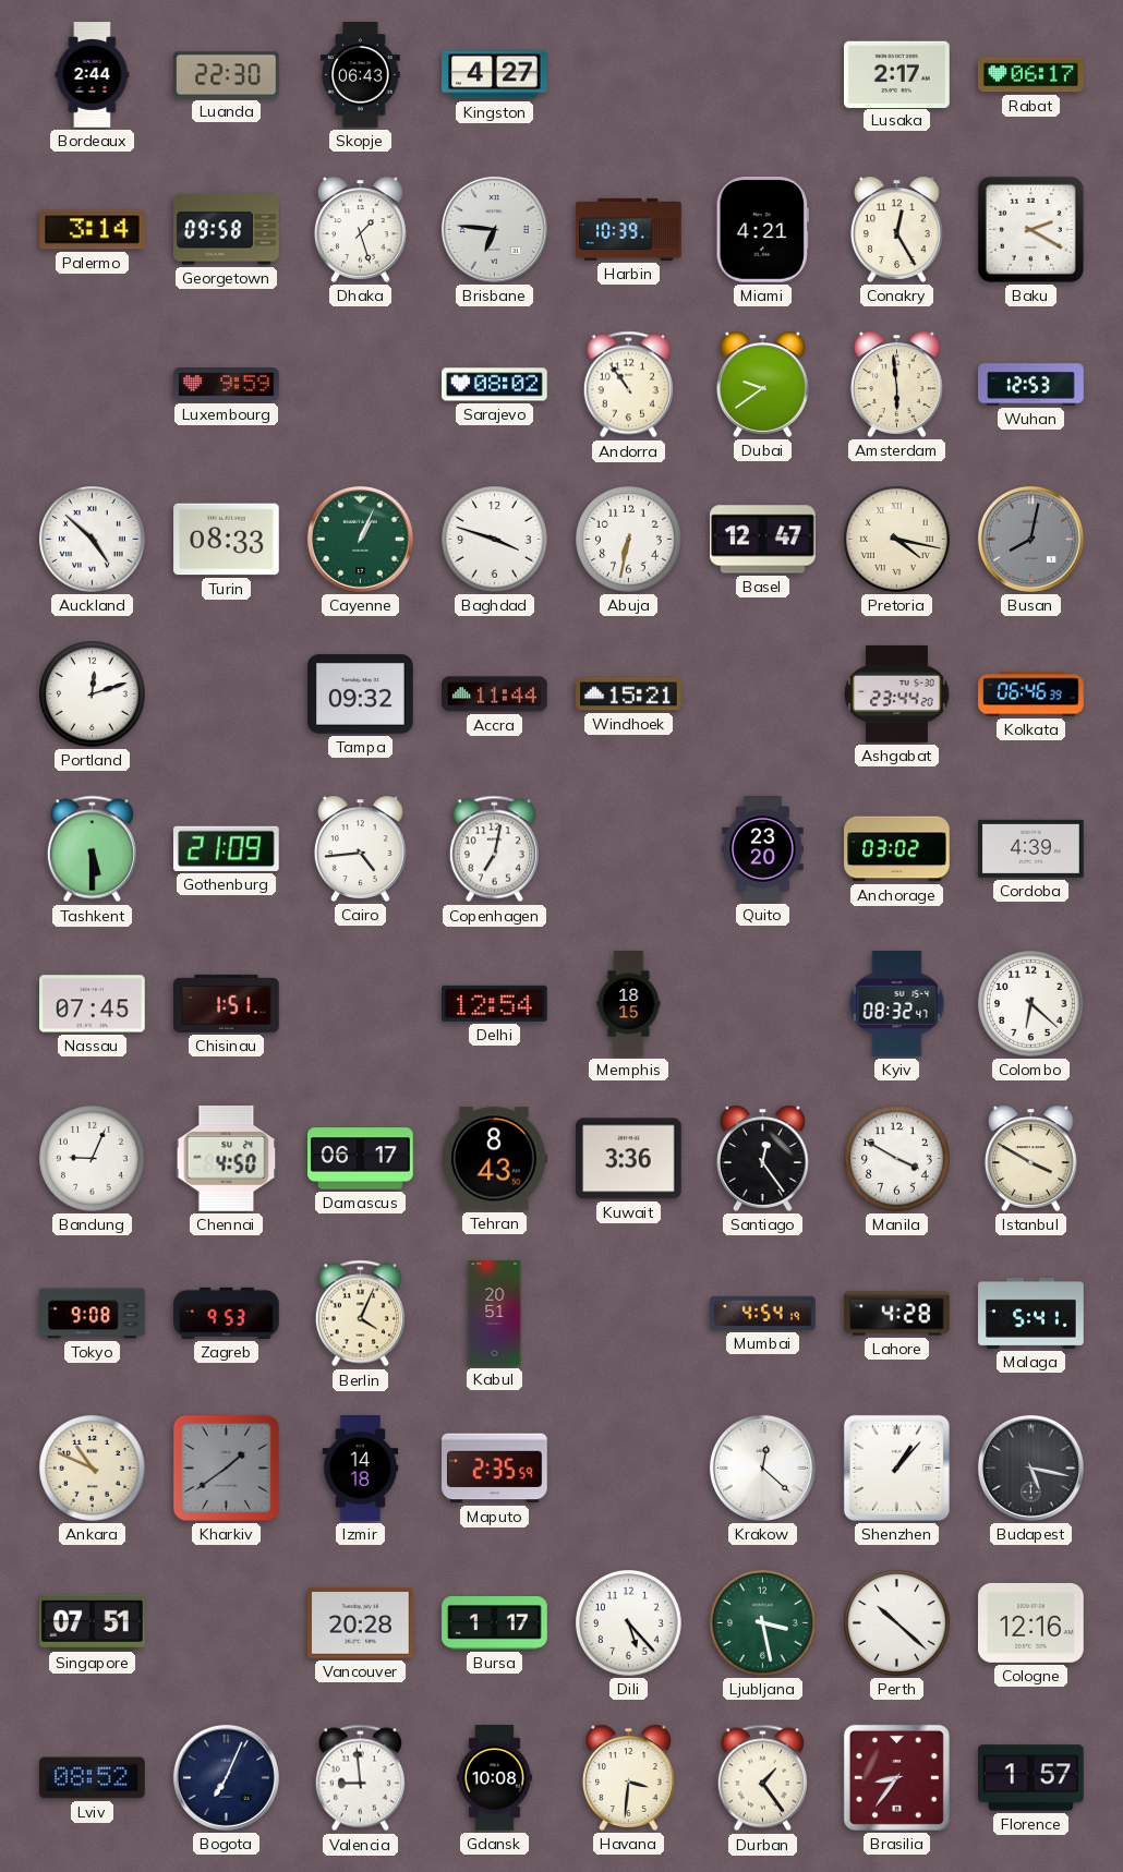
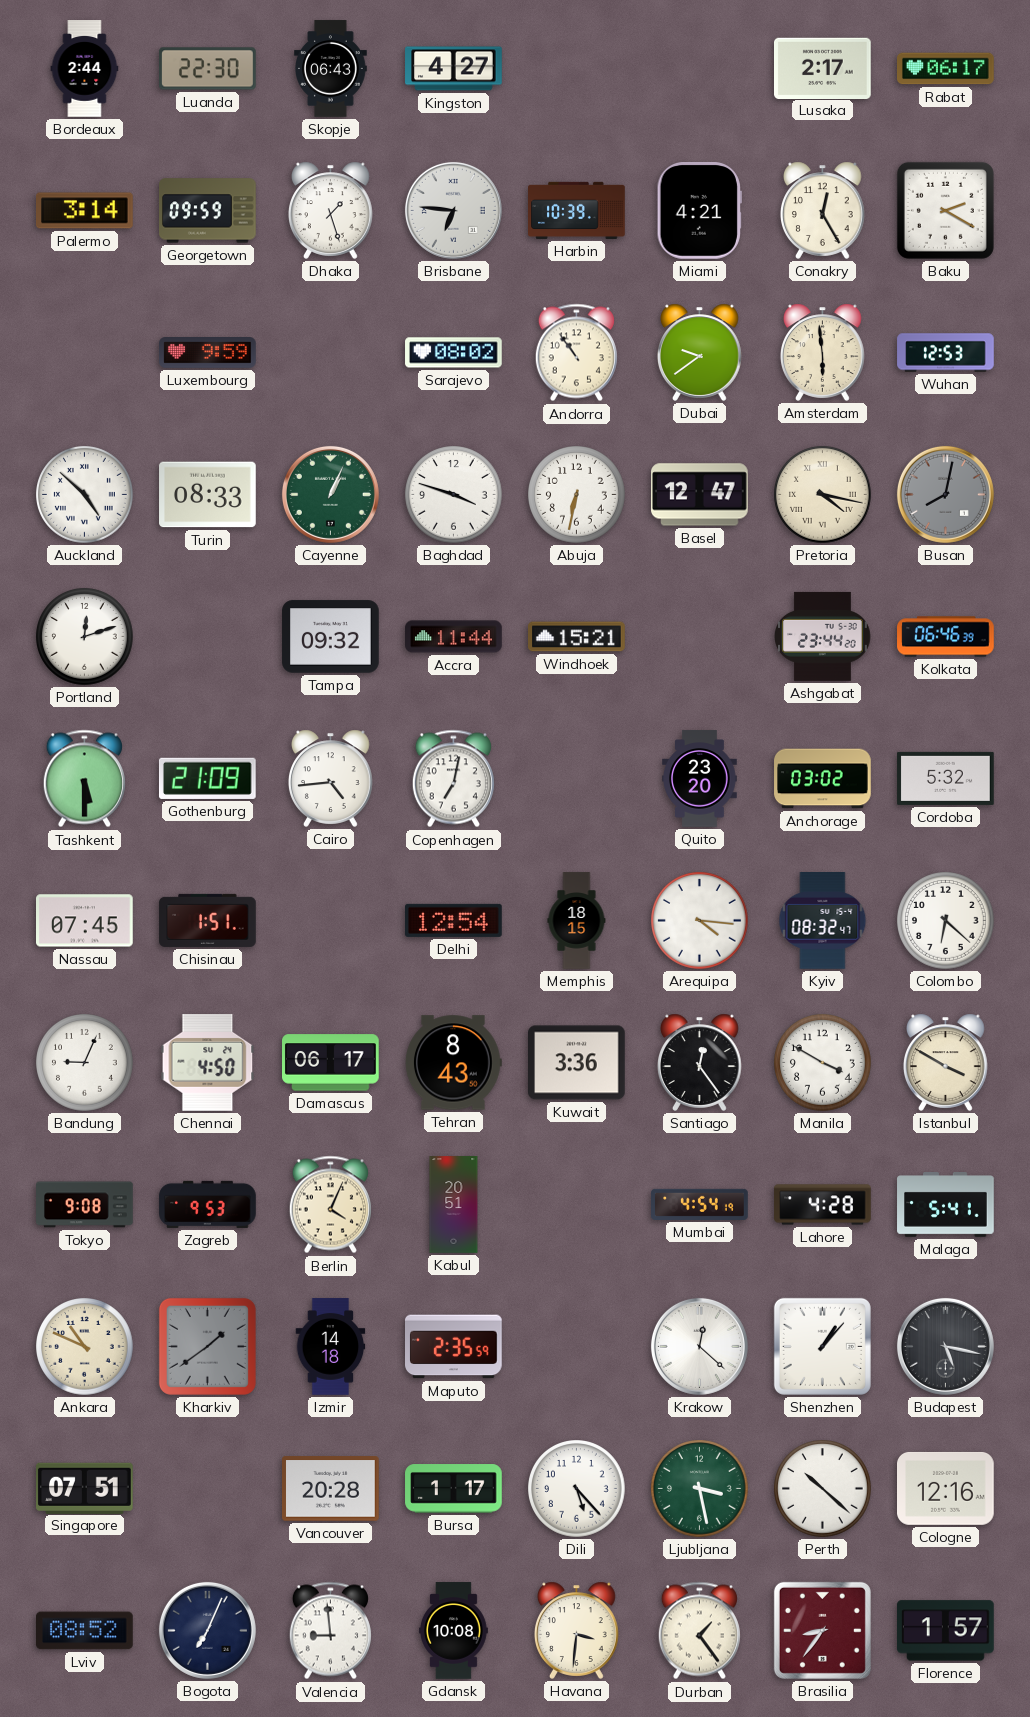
Georgetown: 09:58 -> 09:59
Cordoba: 4:39 -> 5:32
Arequipa: none -> 4:16
